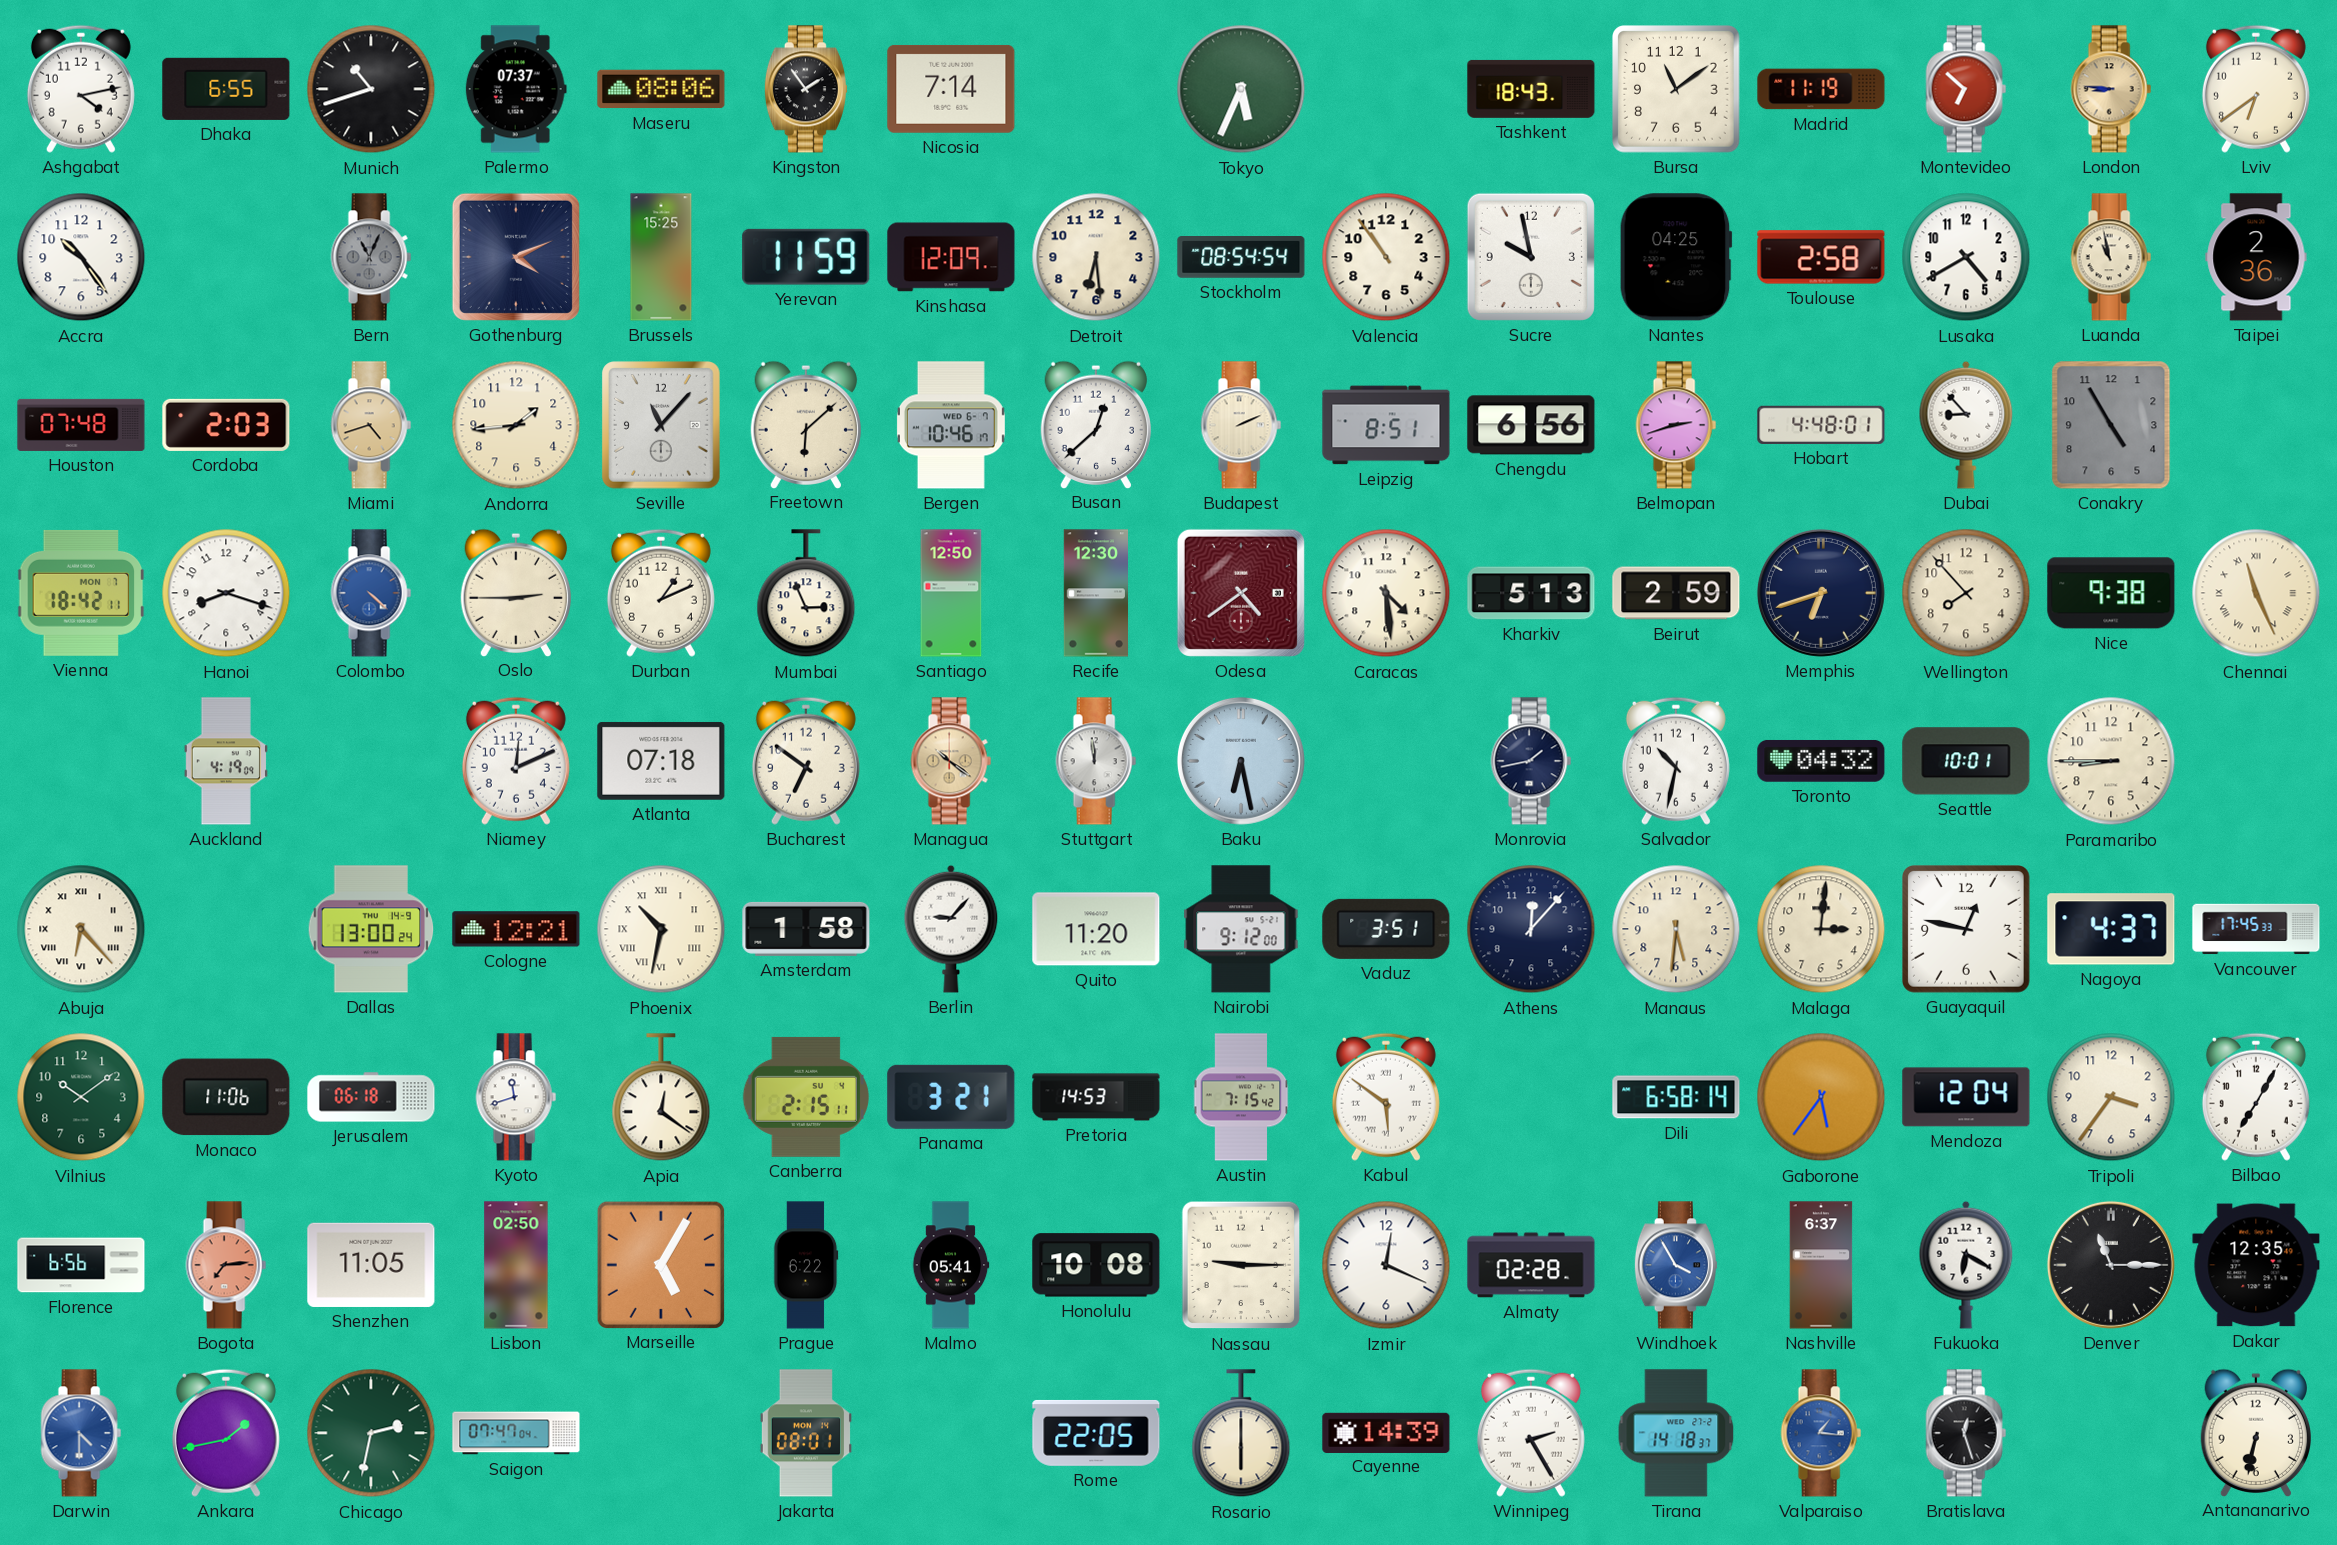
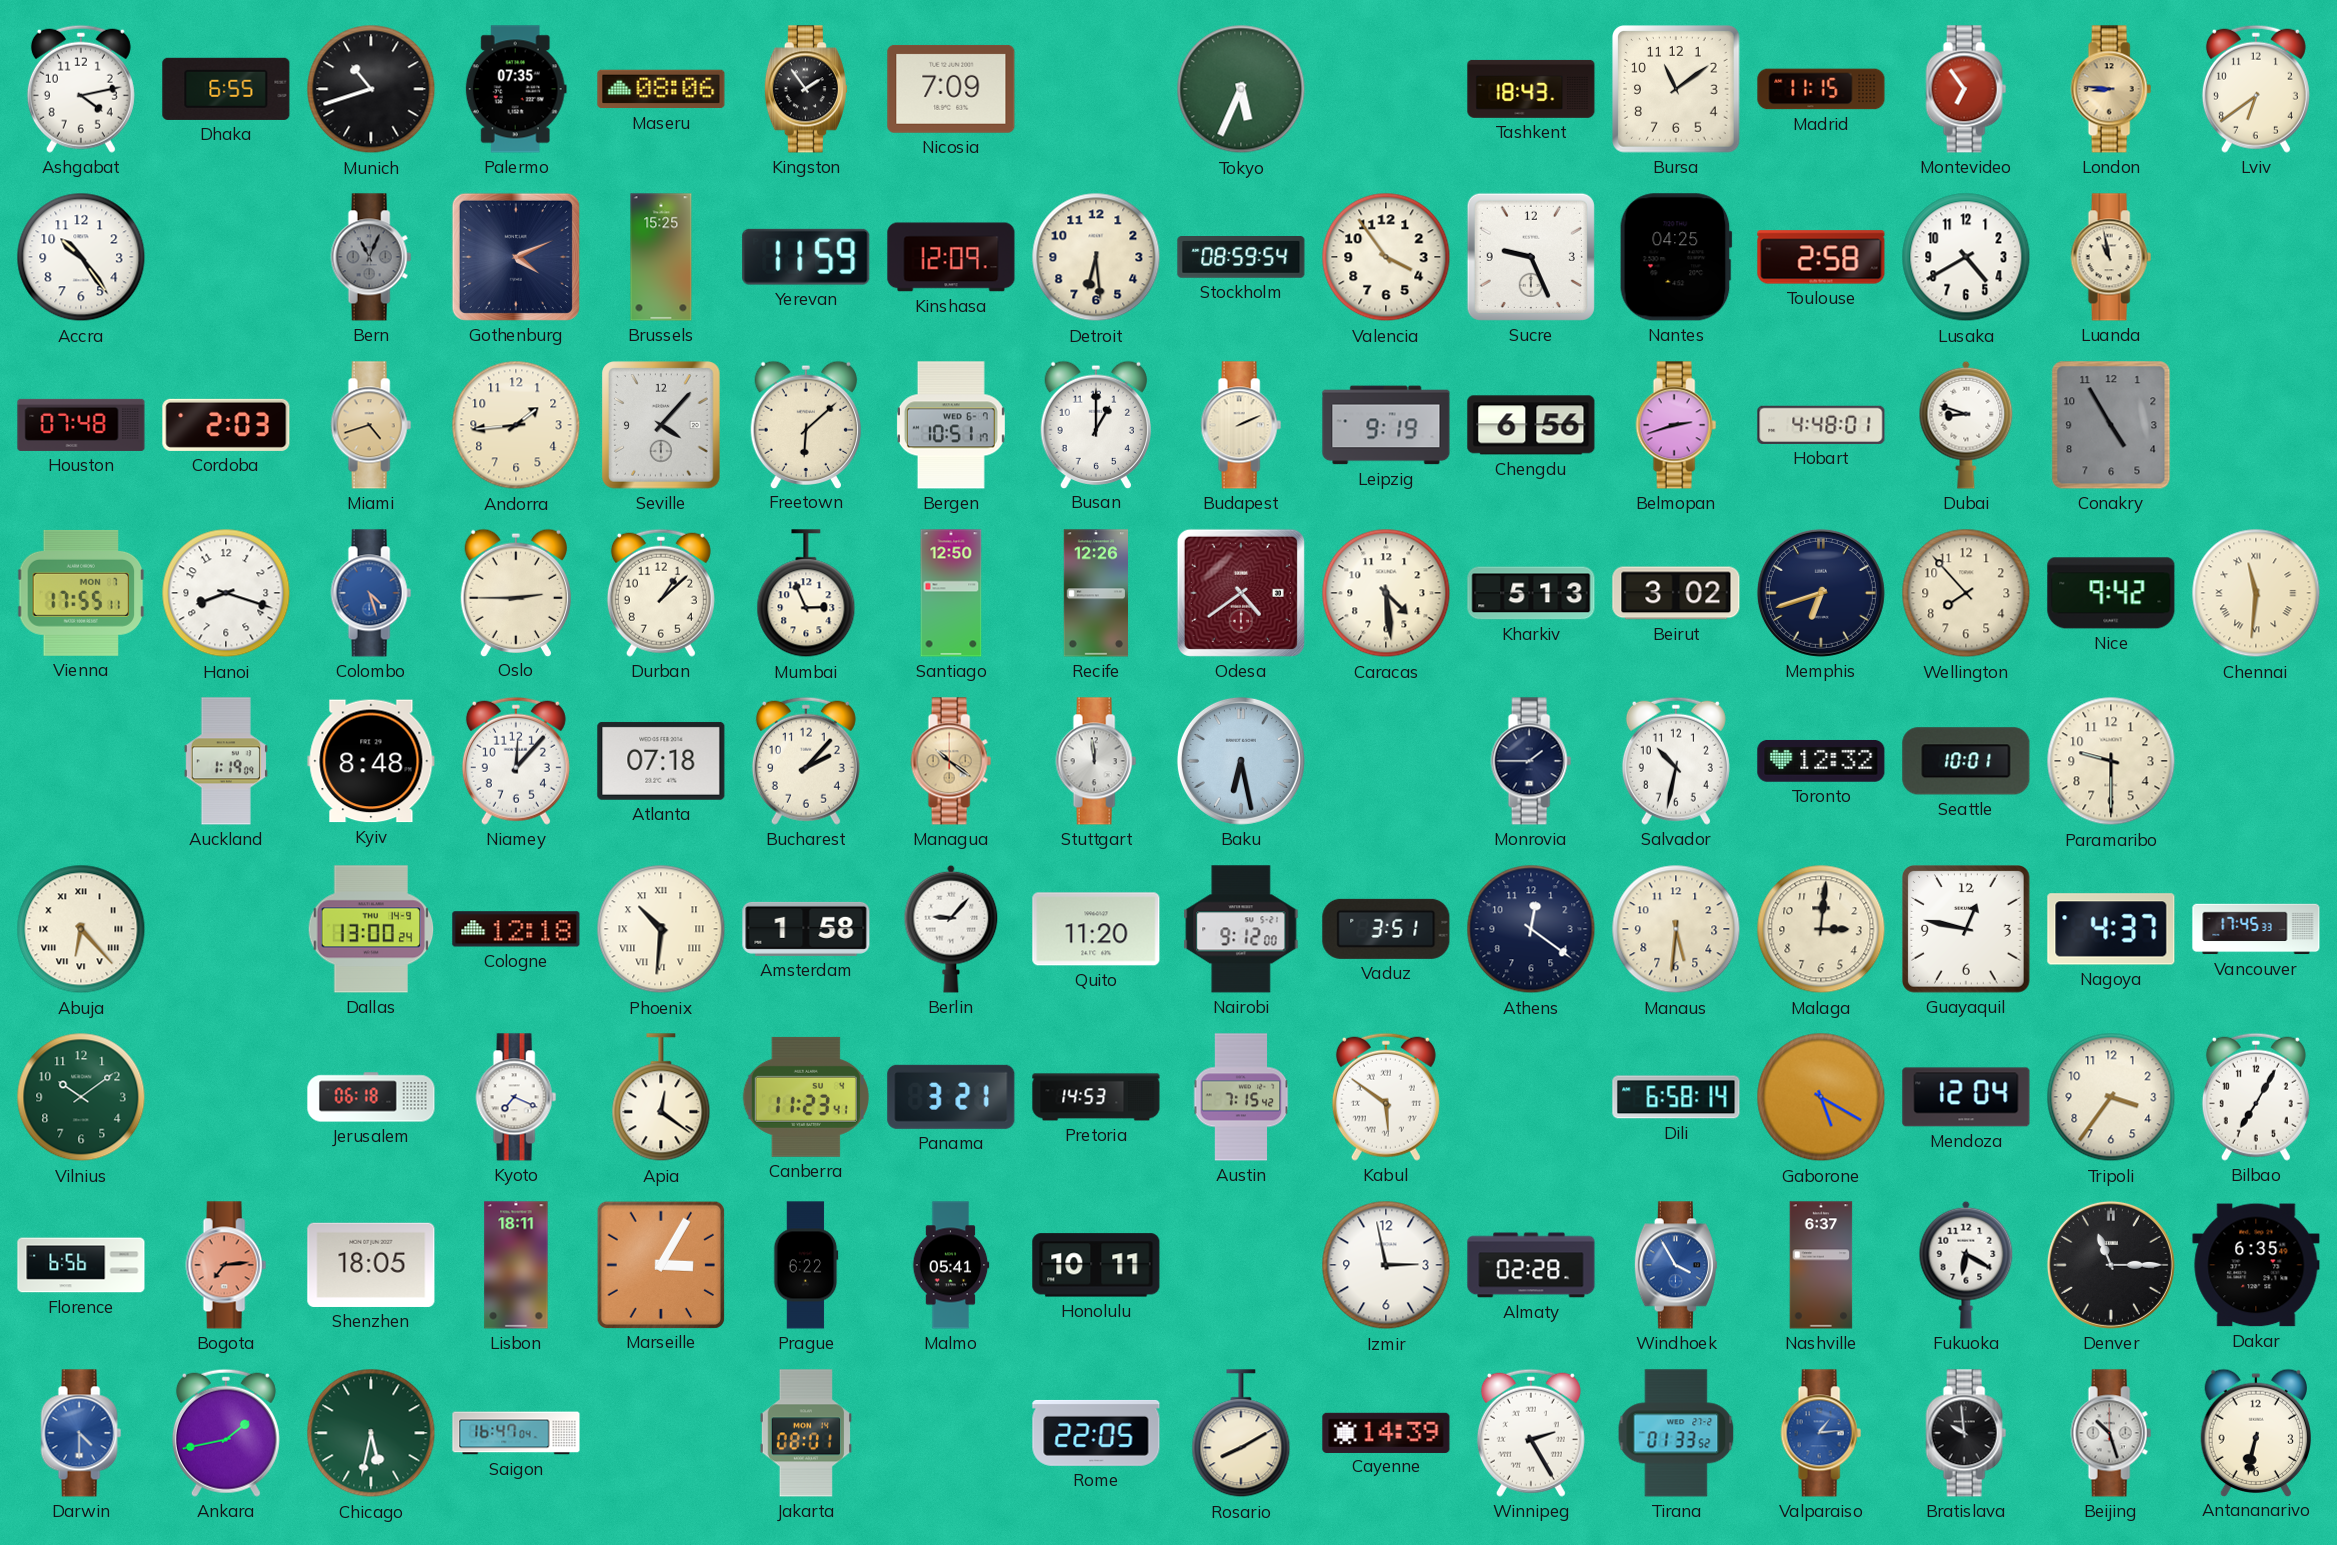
Palermo: 07:37 -> 07:35
Nicosia: 7:14 -> 7:09
Madrid: 11:19 -> 11:15
Montevideo: 6:52 -> 6:54
Stockholm: 08:54 -> 08:59
Valencia: 10:54 -> 3:54
Sucre: 9:58 -> 9:26
Taipei: 2:36 -> none
Seville: 11:07 -> 4:07
Bergen: 10:46 -> 10:51
Busan: 12:38 -> 1:00
Leipzig: 8:51 -> 9:19
Dubai: 8:53 -> 8:48
Vienna: 18:42 -> 17:55
Colombo: 4:22 -> 4:27
Durban: 1:11 -> 1:08
Recife: 12:30 -> 12:26
Beirut: 2:59 -> 3:02
Nice: 9:38 -> 9:42
Chennai: 11:26 -> 11:31
Auckland: 4:19 -> 1:19
Kyiv: none -> 8:48
Niamey: 12:11 -> 12:07
Bucharest: 6:51 -> 2:07
Monrovia: 1:43 -> 1:45
Toronto: 04:32 -> 12:32
Paramaribo: 8:45 -> 9:30
Cologne: 12:21 -> 12:18
Phoenix: 10:32 -> 10:31
Athens: 12:07 -> 12:21
Monaco: 11:06 -> none
Kyoto: 11:42 -> 7:19
Canberra: 2:15 -> 11:23
Gaborone: 5:36 -> 5:20
Shenzhen: 11:05 -> 18:05
Lisbon: 02:50 -> 18:11
Marseille: 5:05 -> 3:05
Honolulu: 10:08 -> 10:11
Nassau: 9:15 -> none
Izmir: 12:19 -> 2:58
Dakar: 12:35 -> 6:35
Chicago: 2:32 -> 5:32
Saigon: 07:47 -> 16:47
Rosario: 6:00 -> 8:10
Tirana: 14:18 -> 01:33
Valparaiso: 1:16 -> 1:14
Bratislava: 12:27 -> 9:59
Beijing: none -> 10:27
